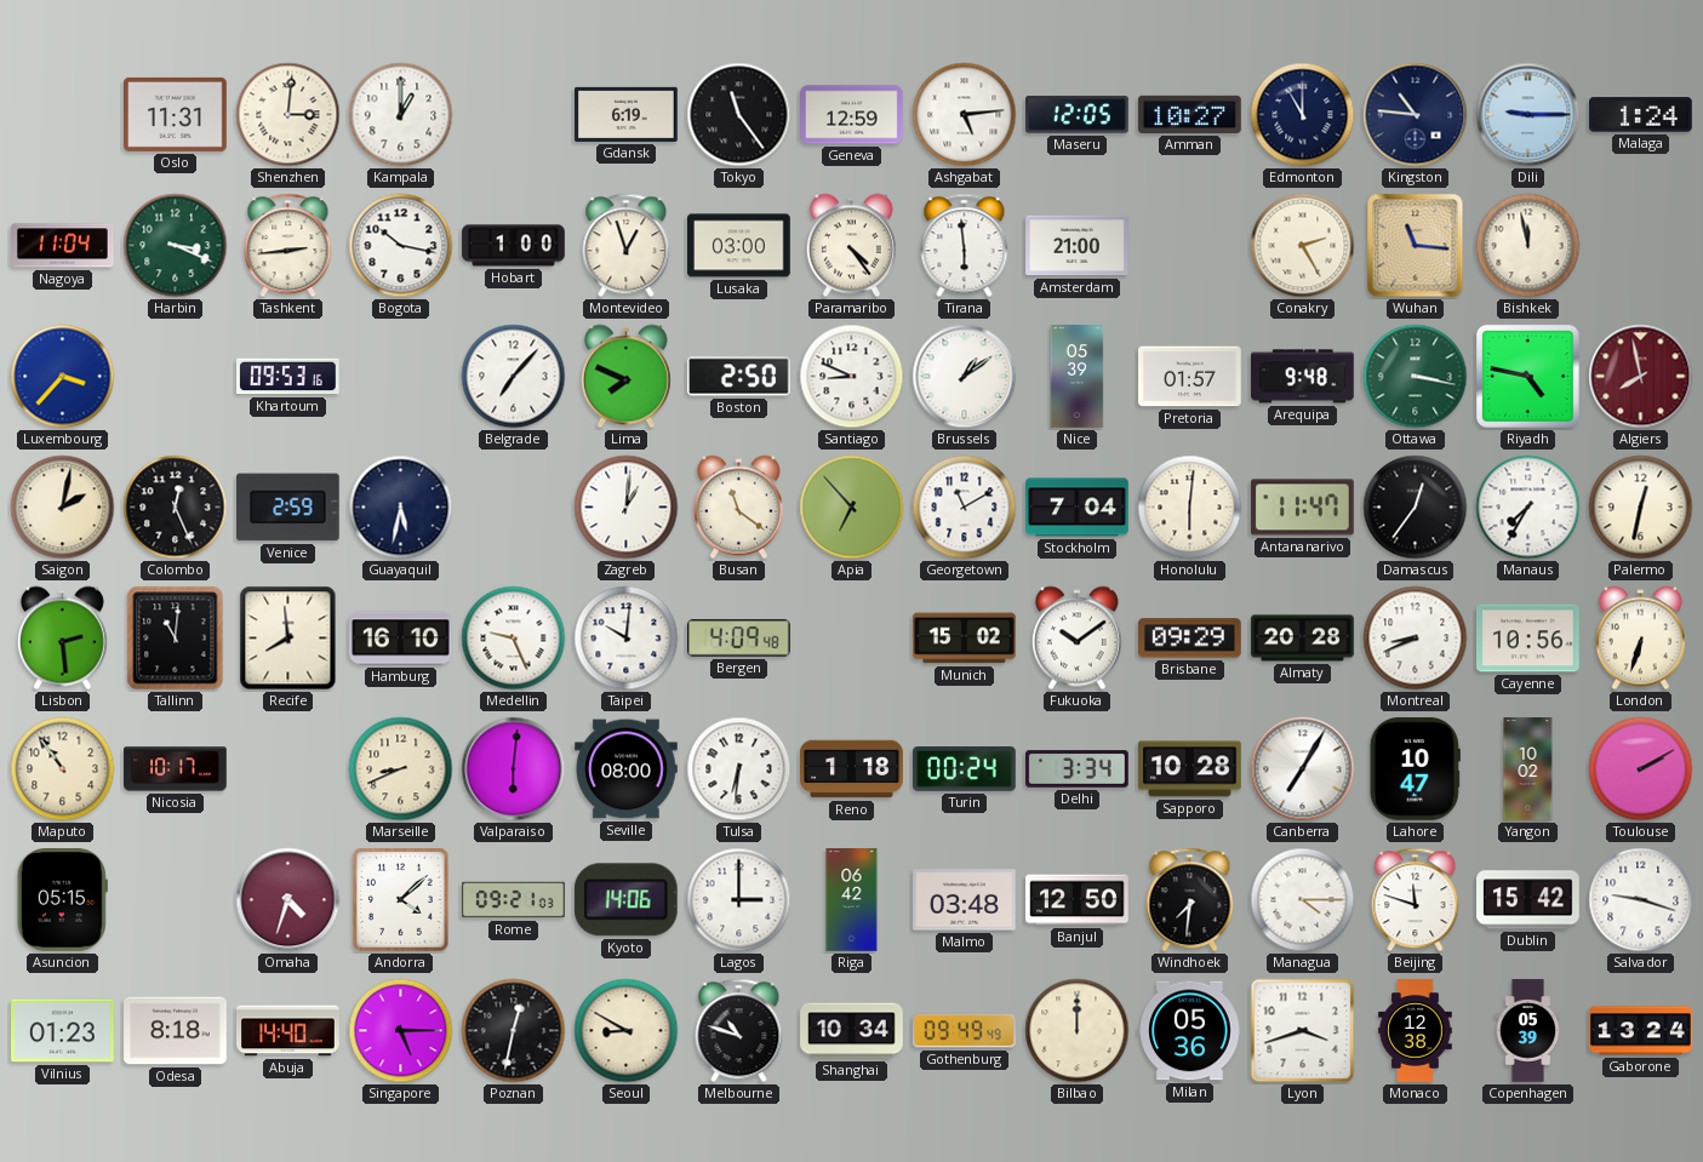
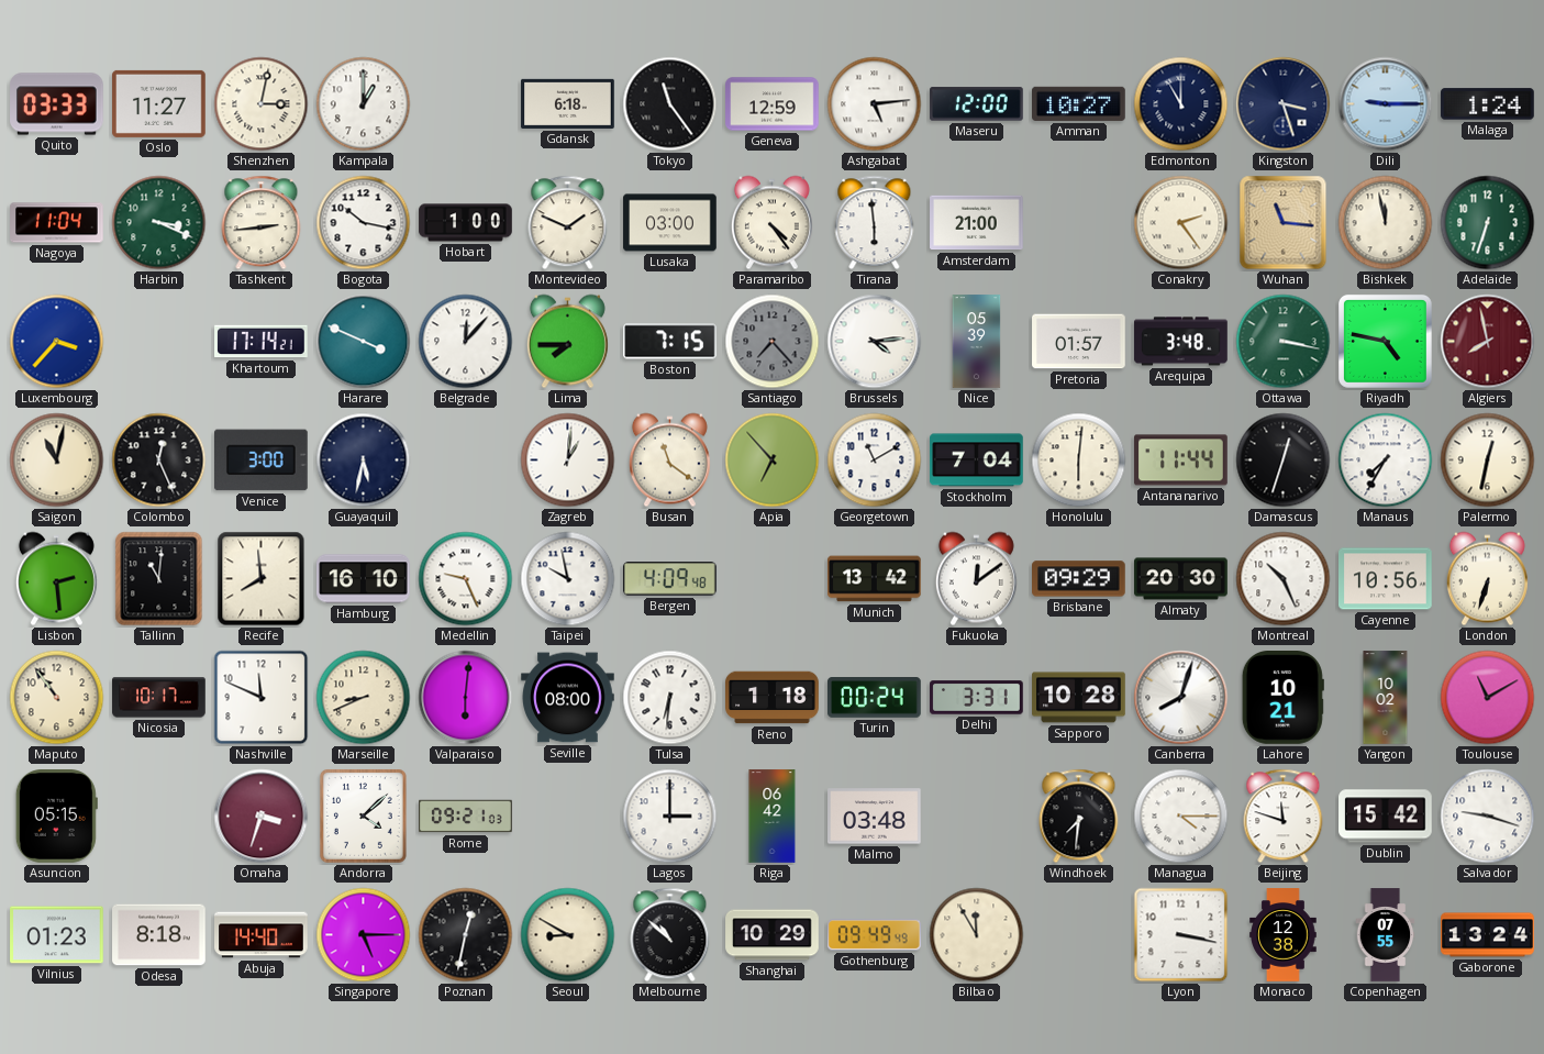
Quito: none -> 03:33
Oslo: 11:31 -> 11:27
Shenzhen: 3:01 -> 3:02
Gdansk: 6:19 -> 6:18
Maseru: 12:05 -> 12:00
Kingston: 10:46 -> 3:27
Montevideo: 12:57 -> 1:49
Conakry: 2:25 -> 2:24
Adelaide: none -> 6:33
Khartoum: 09:53 -> 17:14
Harare: none -> 3:49
Belgrade: 7:07 -> 12:07
Lima: 7:49 -> 7:45
Boston: 2:50 -> 7:15
Santiago: 8:49 -> 7:23
Santiago dial: white -> grey
Brussels: 1:09 -> 4:14
Arequipa: 9:48 -> 3:48
Saigon: 2:02 -> 11:02
Venice: 2:59 -> 3:00
Antananarivo: 11:47 -> 11:44
Damascus: 12:36 -> 12:33
Taipei: 10:01 -> 9:58
Munich: 15:02 -> 13:42
Fukuoka: 10:09 -> 12:09
Almaty: 20:28 -> 20:30
Montreal: 8:41 -> 10:26
Nashville: none -> 11:49
Delhi: 3:34 -> 3:31
Canberra: 7:05 -> 8:03
Lahore: 10:47 -> 10:21
Toulouse: 2:10 -> 11:10
Omaha: 4:33 -> 3:33
Kyoto: 14:06 -> none
Banjul: 12:50 -> none
Melbourne: 10:48 -> 10:52
Shanghai: 10:34 -> 10:29
Bilbao: 12:00 -> 11:55
Milan: 05:36 -> none
Lyon: 3:42 -> 3:17
Copenhagen: 05:39 -> 07:55
